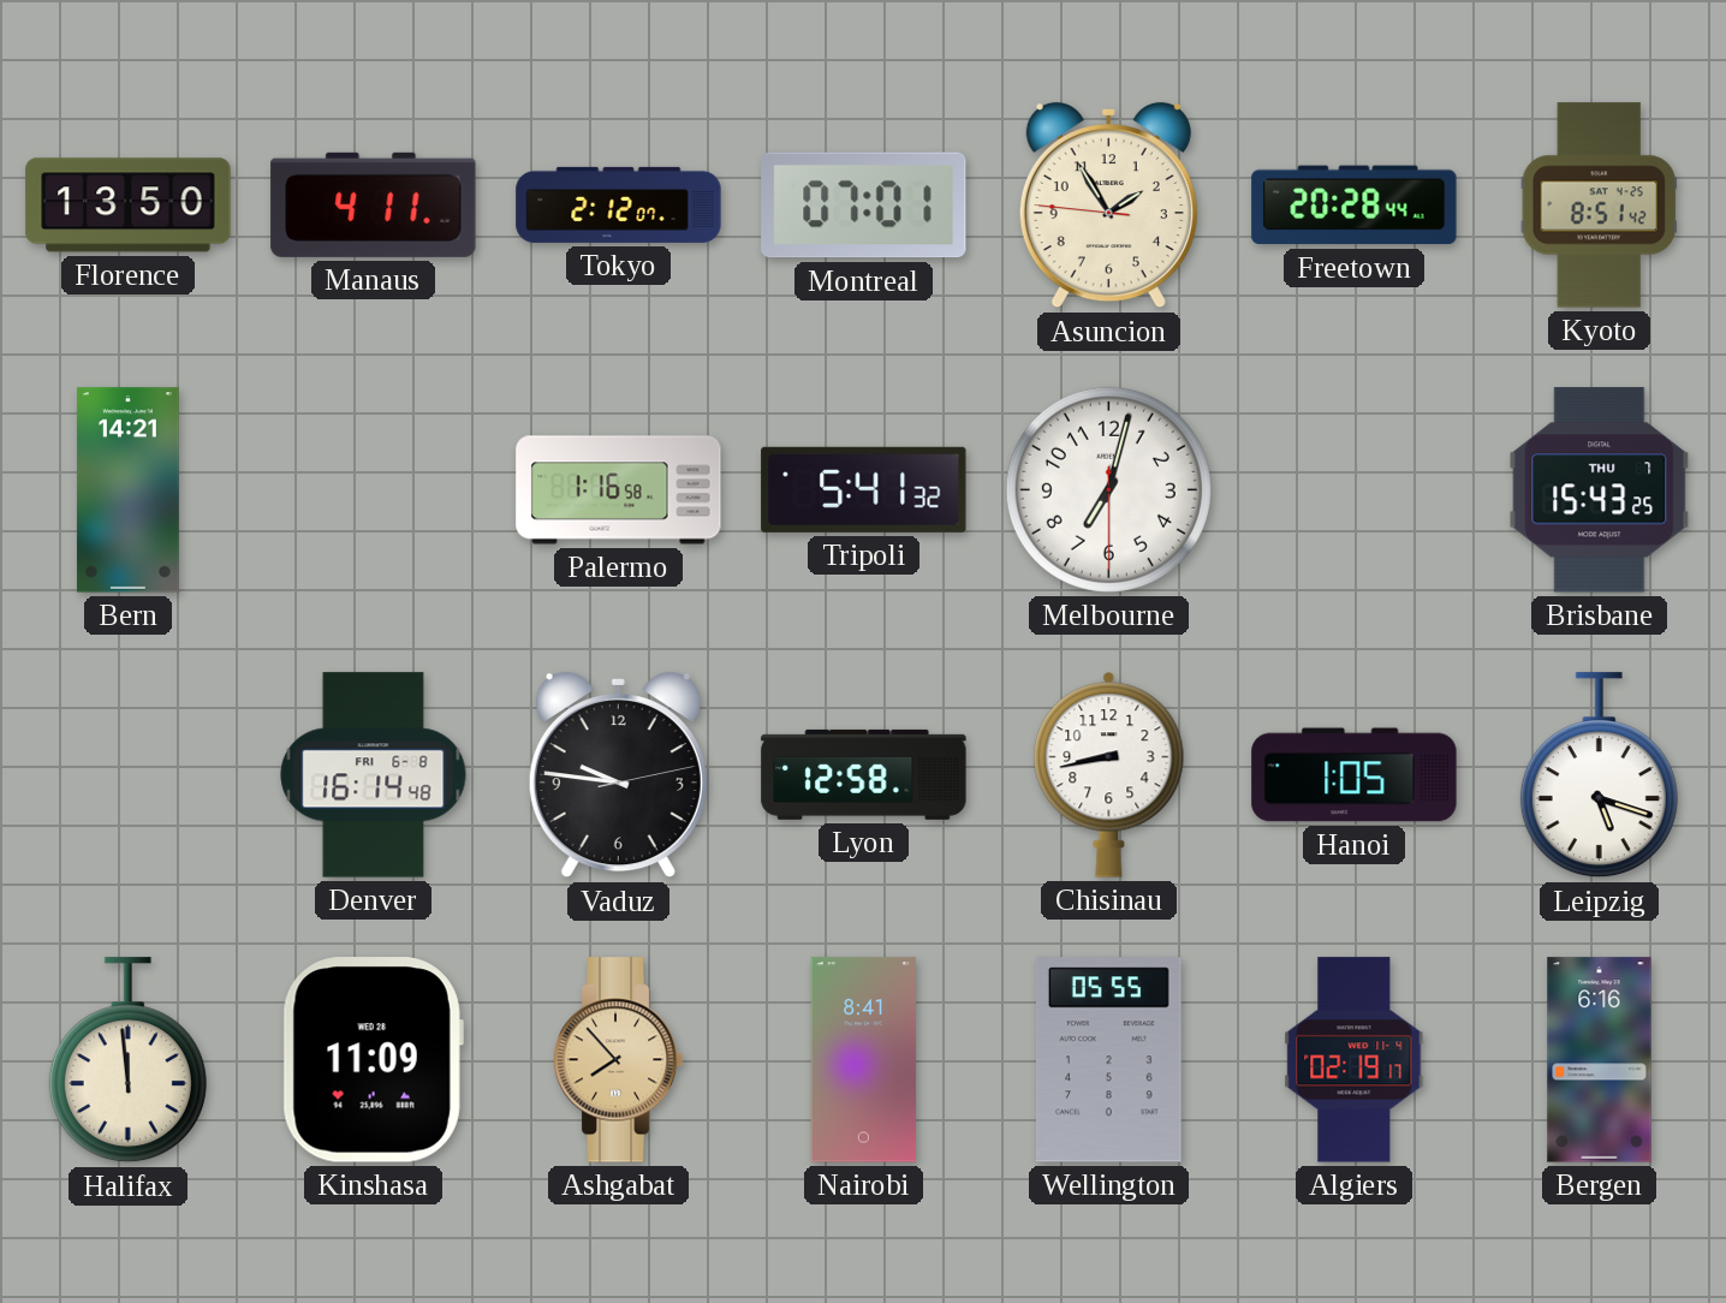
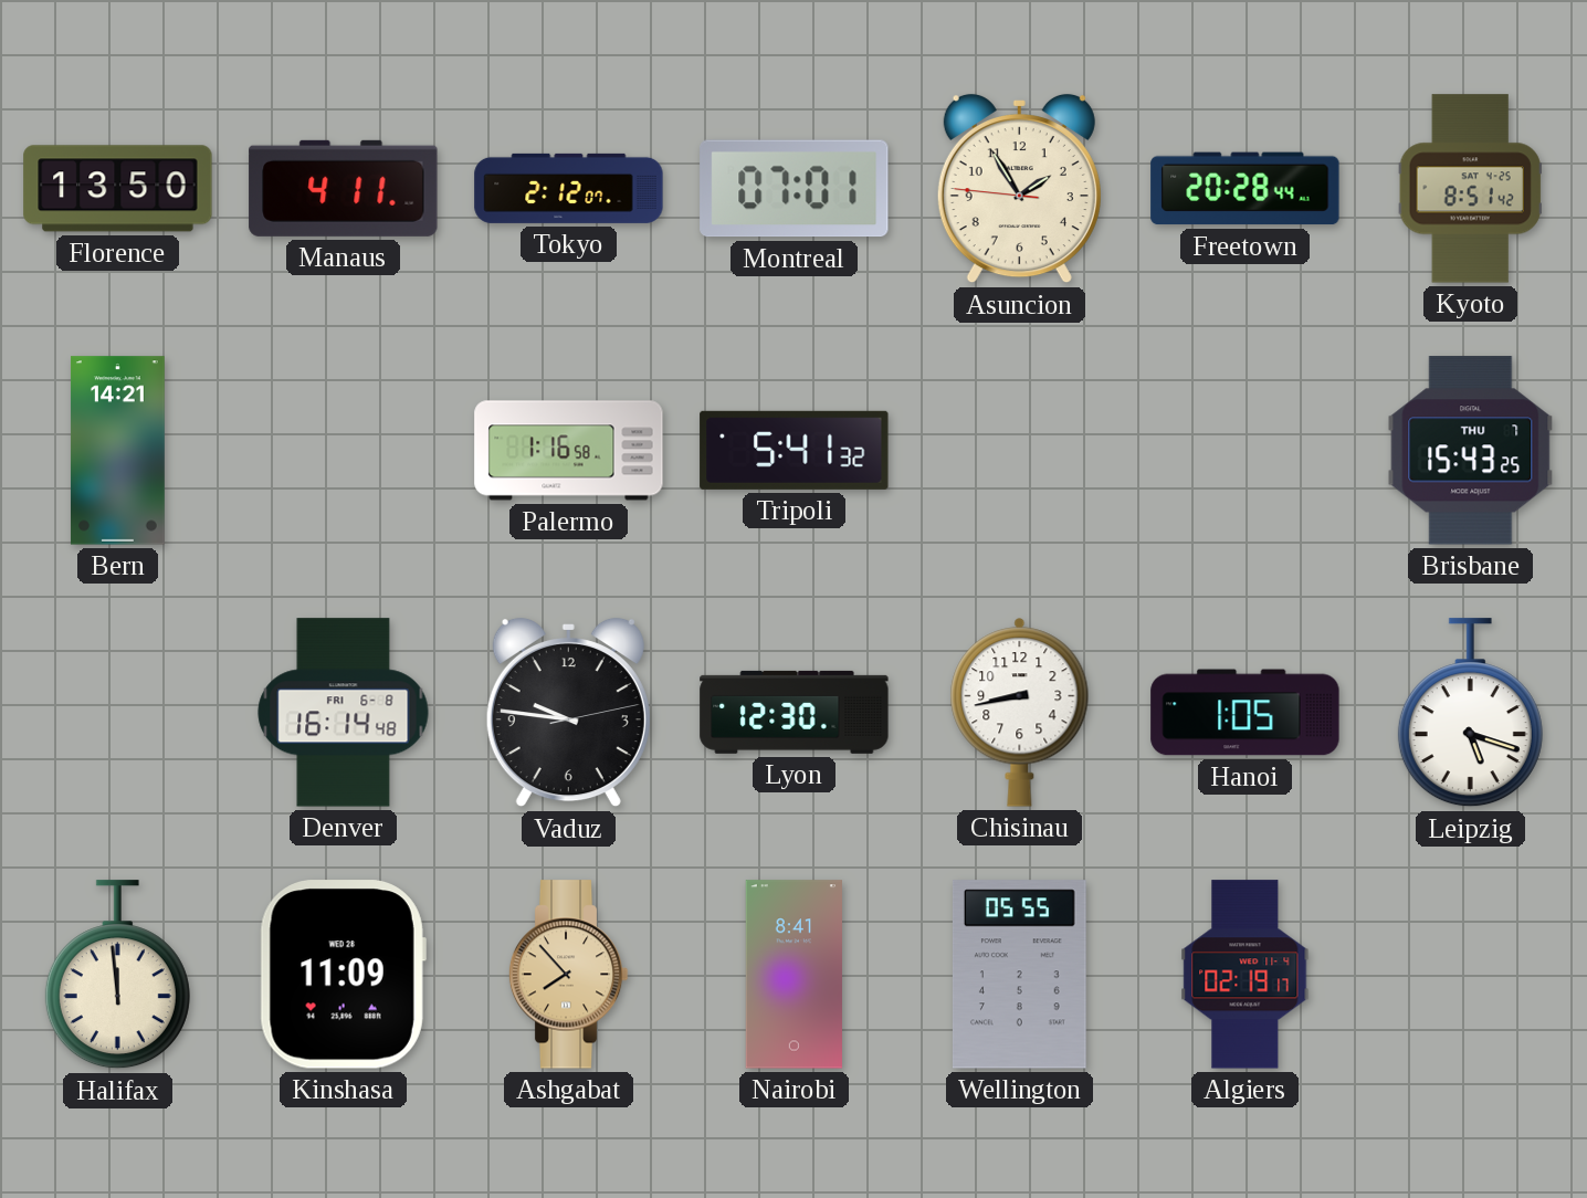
Melbourne: 7:02 -> none
Lyon: 12:58 -> 12:30
Bergen: 6:16 -> none
